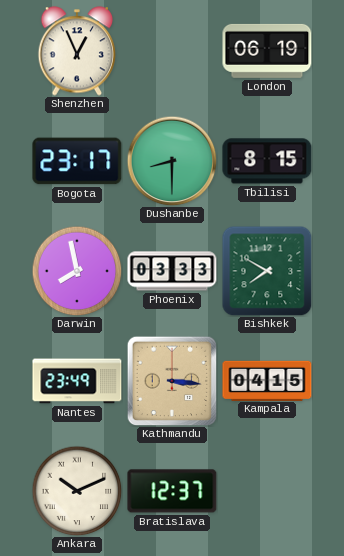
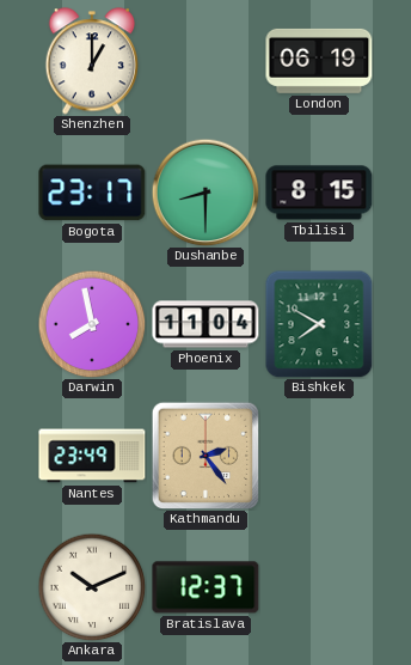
Shenzhen: 12:56 -> 1:00
Phoenix: 03:33 -> 11:04
Kathmandu: 3:16 -> 2:24
Kampala: 04:15 -> none
